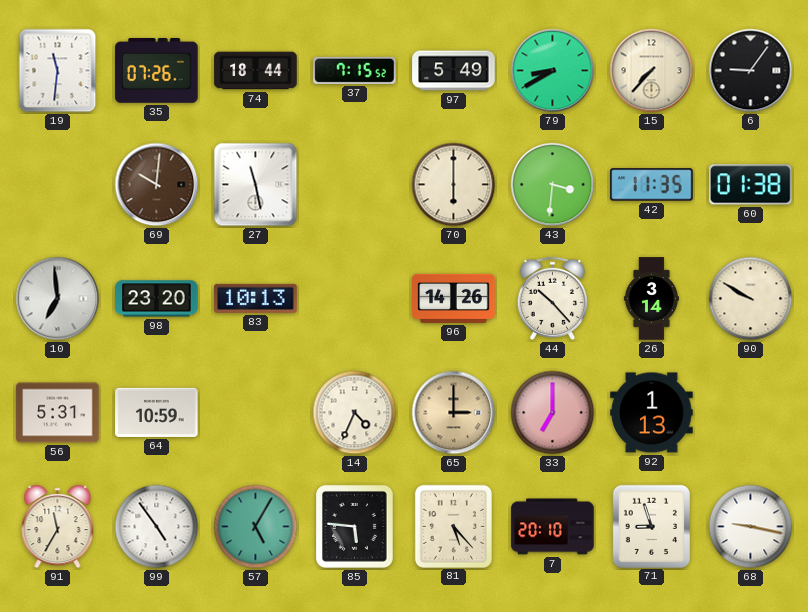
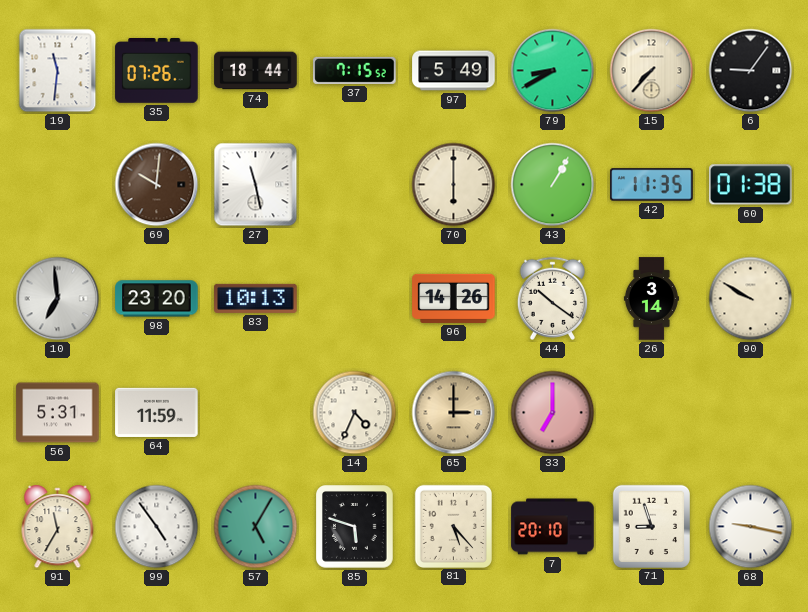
43: 3:31 -> 1:05
44: 10:23 -> 10:21
64: 10:59 -> 11:59
92: 1:13 -> none
85: 5:46 -> 5:48
